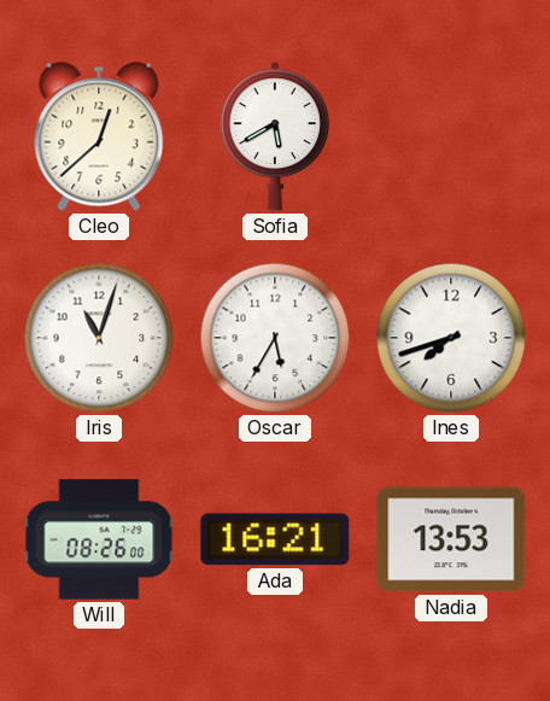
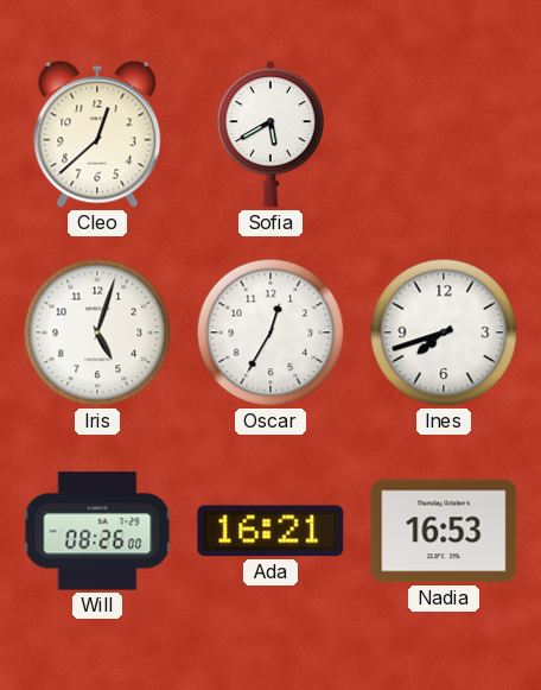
Iris: 11:03 -> 5:03
Oscar: 5:35 -> 12:35
Nadia: 13:53 -> 16:53
